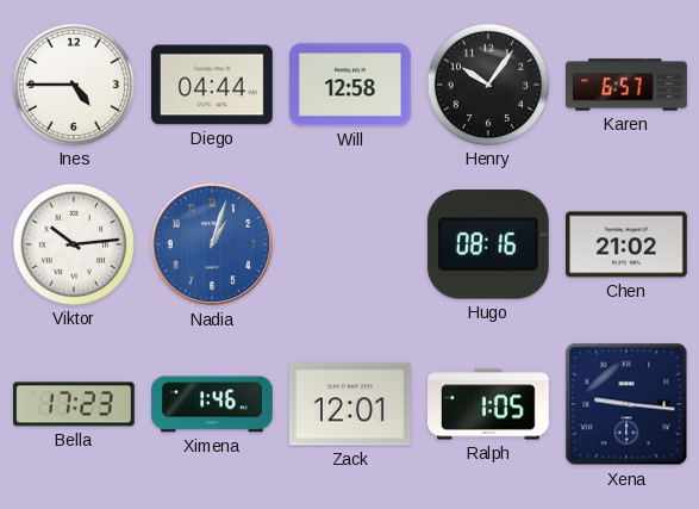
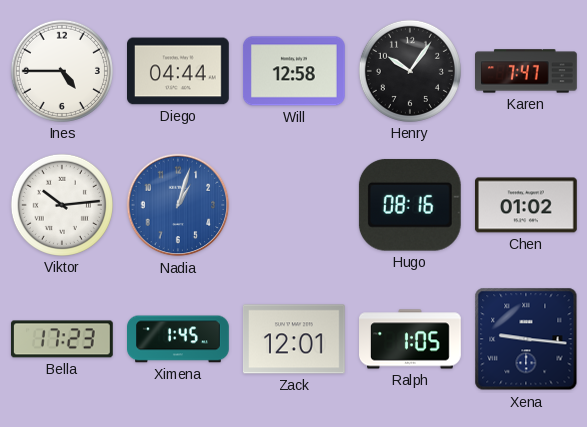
Karen: 6:57 -> 7:47
Chen: 21:02 -> 01:02
Ximena: 1:46 -> 1:45
